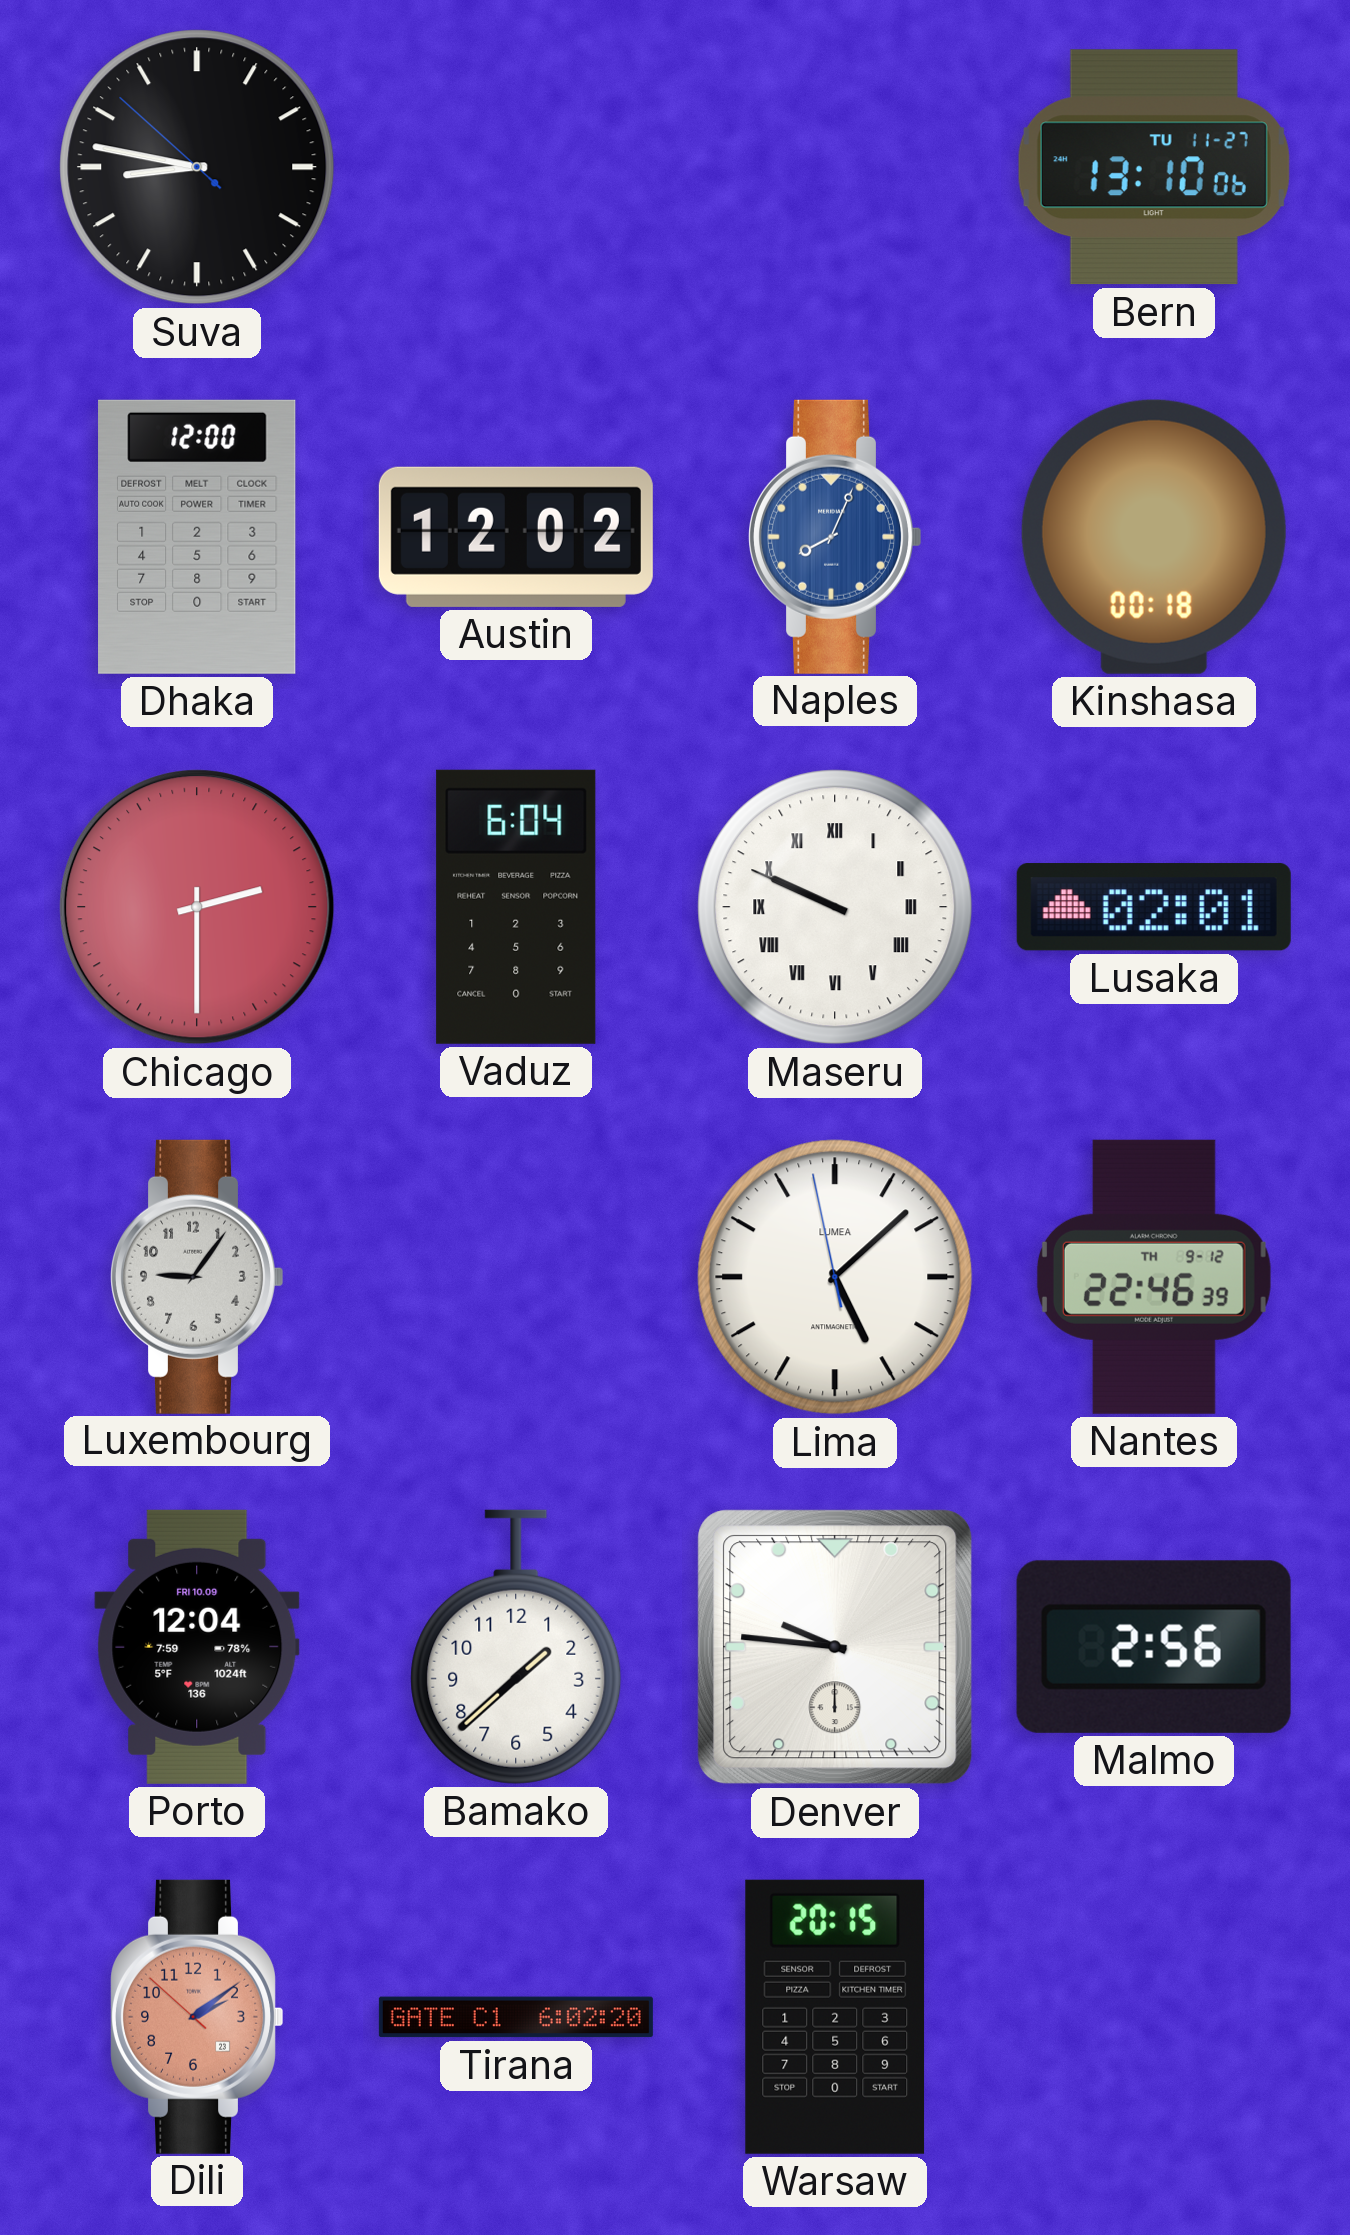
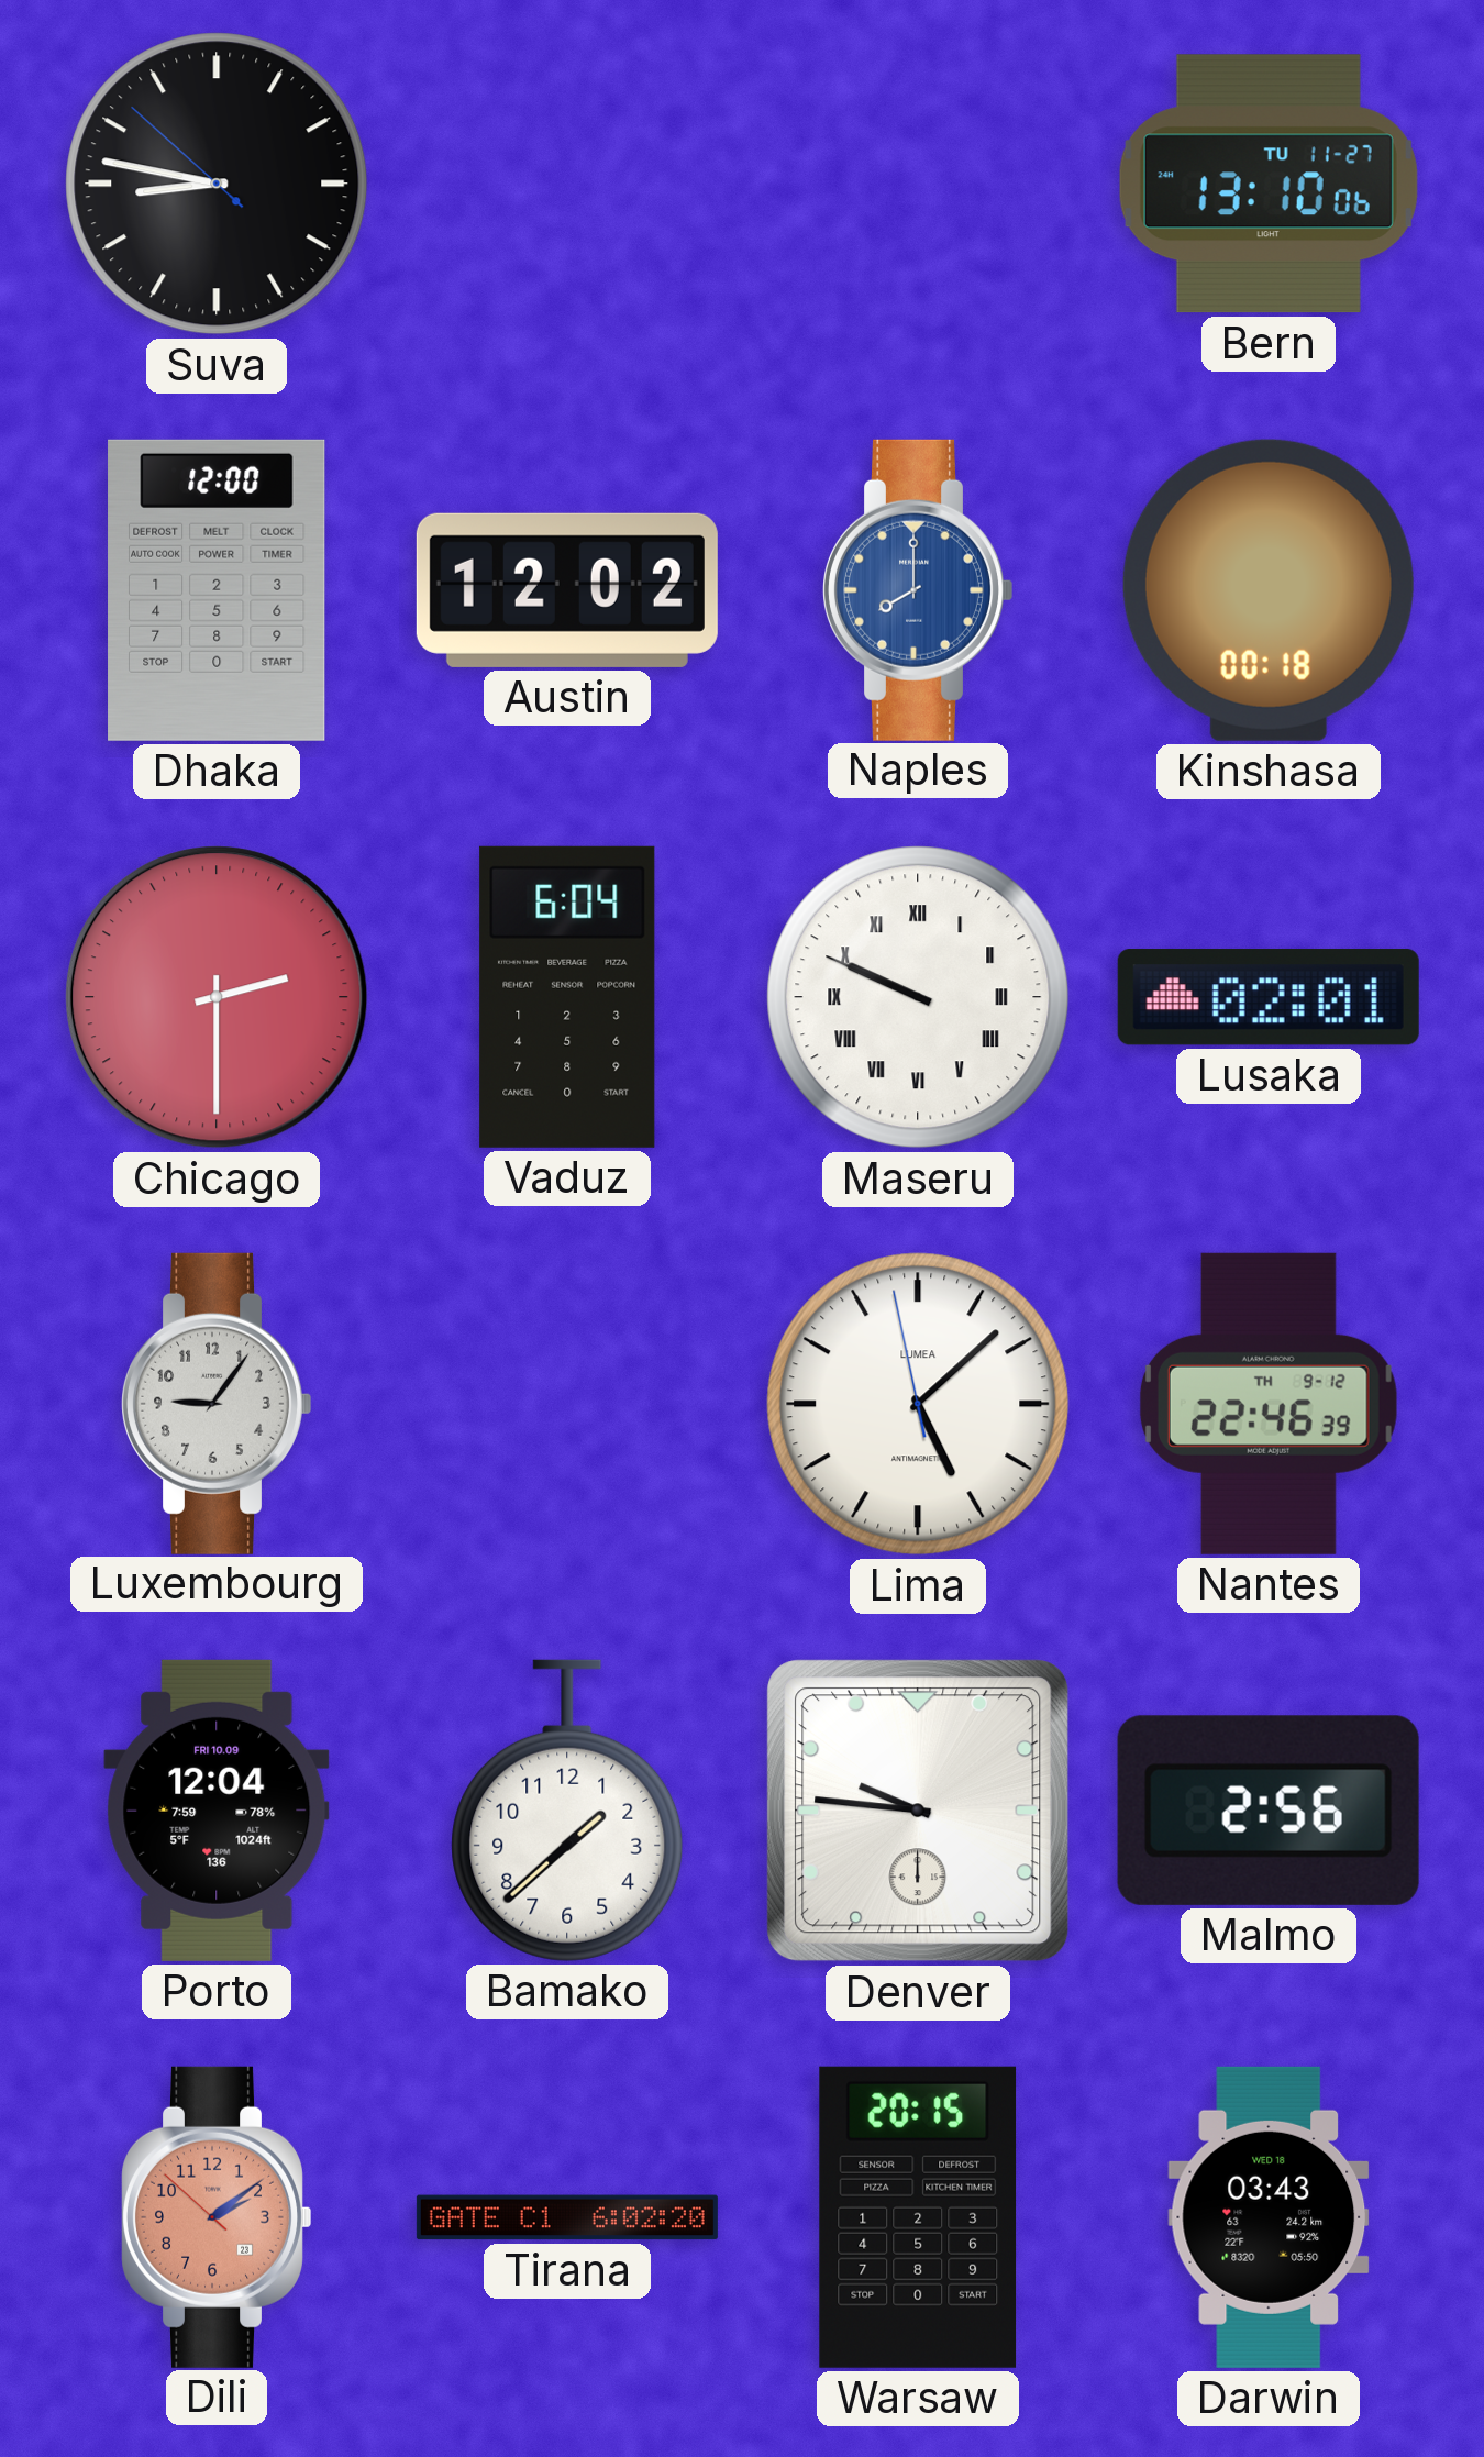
Naples: 8:04 -> 8:00
Darwin: none -> 03:43
